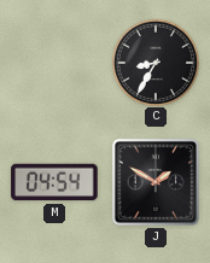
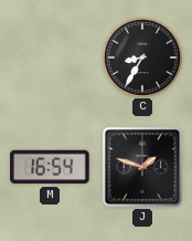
M: 04:54 -> 16:54
J: 1:50 -> 1:48
